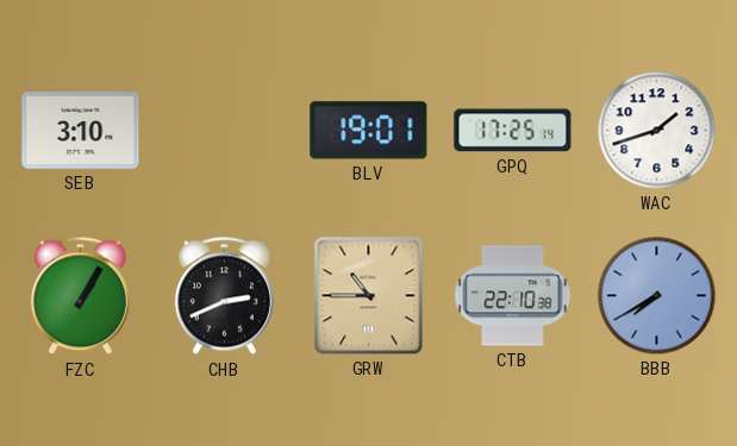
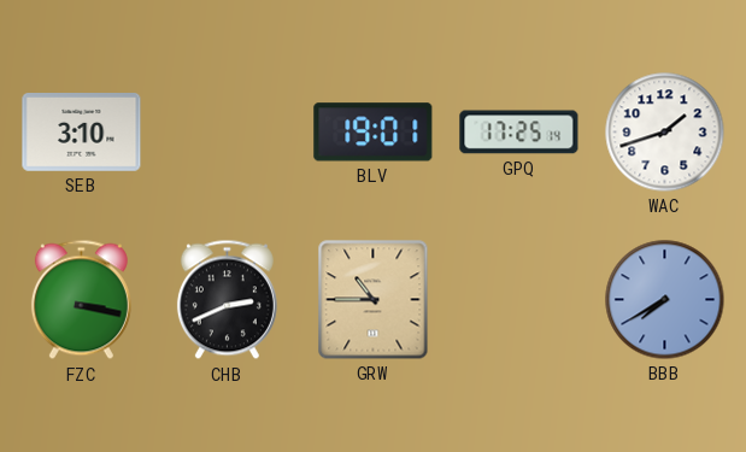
FZC: 1:05 -> 3:17
CTB: 22:10 -> none
